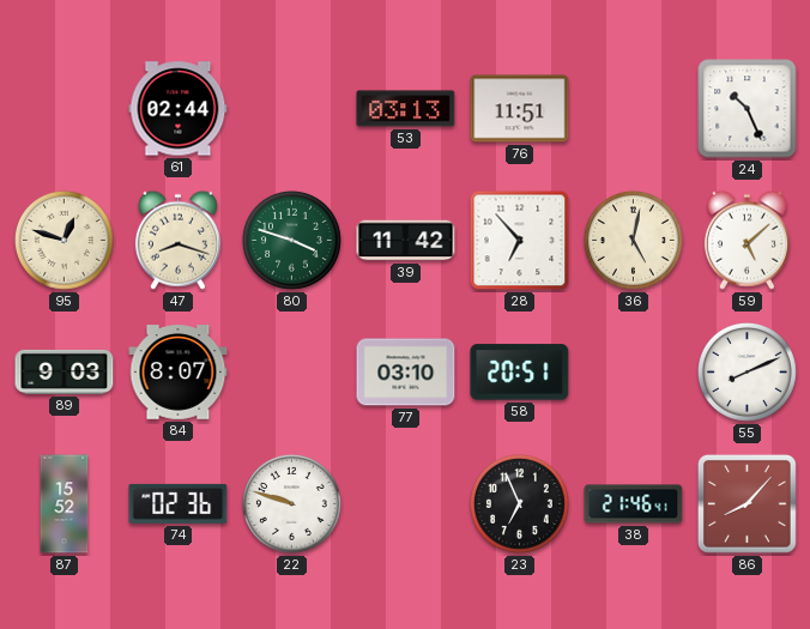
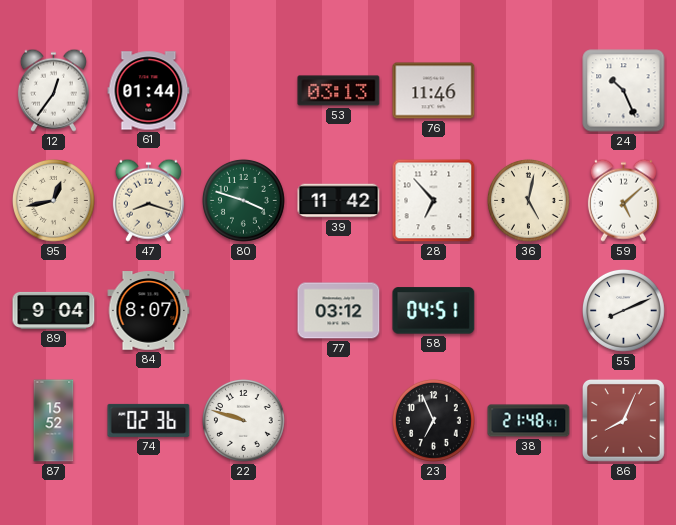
12: none -> 12:36
61: 02:44 -> 01:44
76: 11:51 -> 11:46
95: 12:48 -> 12:43
89: 9:03 -> 9:04
77: 03:10 -> 03:12
58: 20:51 -> 04:51
38: 21:46 -> 21:48
86: 8:07 -> 8:04
